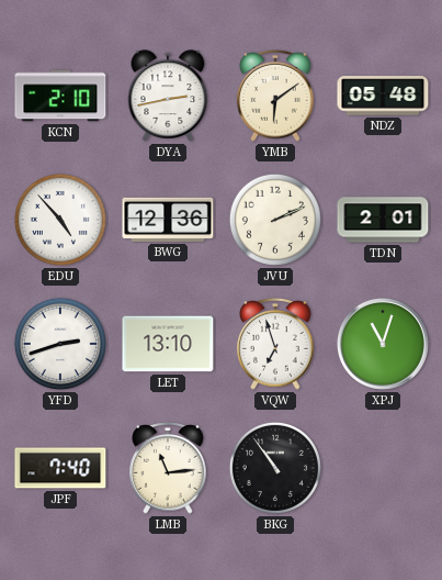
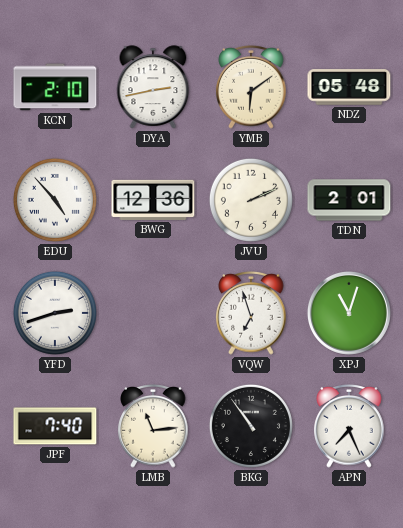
LET: 13:10 -> none
APN: none -> 7:26
